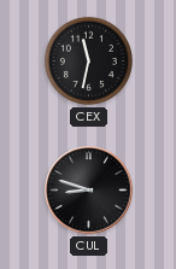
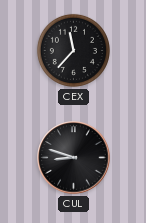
CEX: 11:32 -> 11:37
